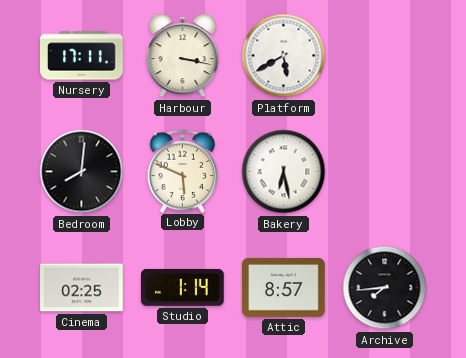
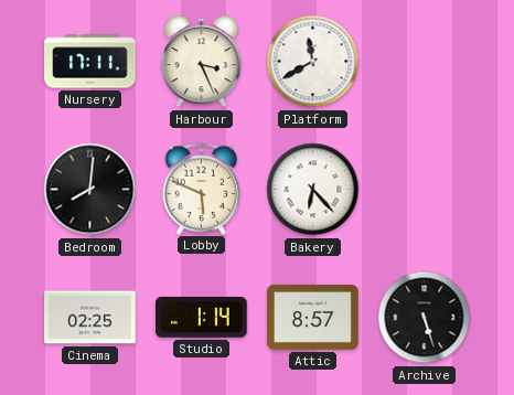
Harbour: 3:17 -> 3:26
Platform: 5:40 -> 11:40
Bakery: 6:28 -> 6:23
Archive: 7:44 -> 5:27
